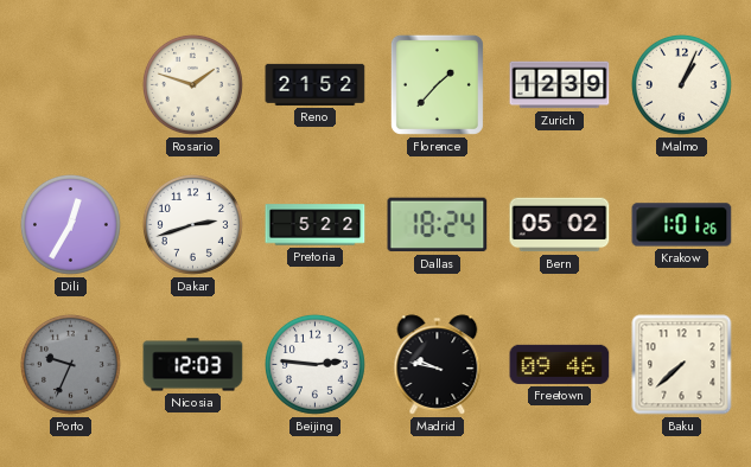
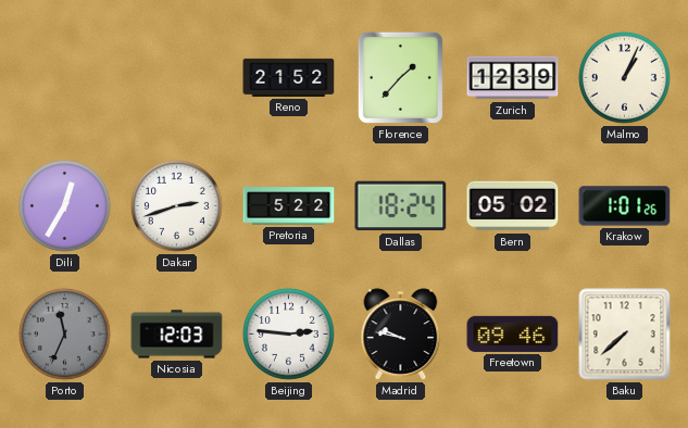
Rosario: 1:48 -> none
Porto: 9:34 -> 11:34
